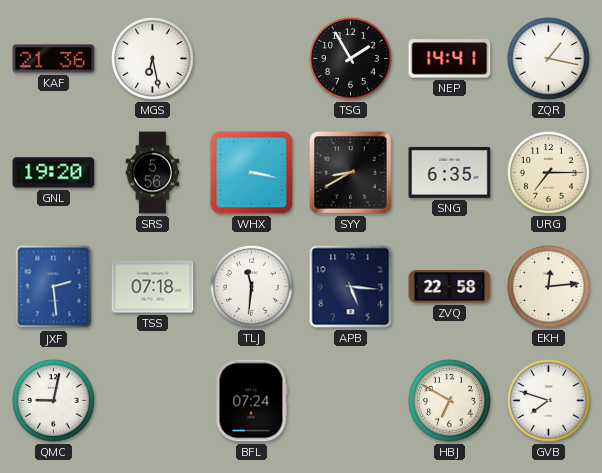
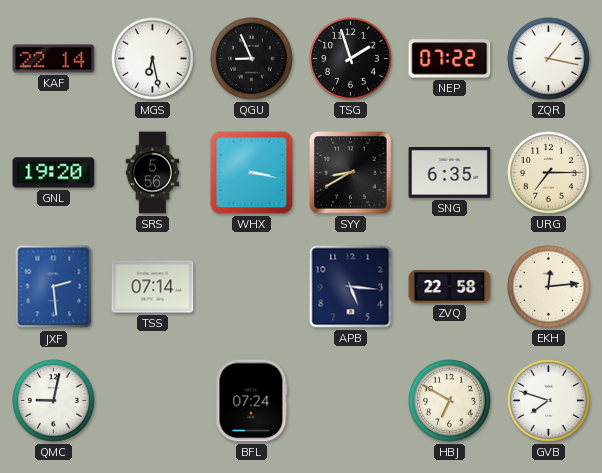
KAF: 21:36 -> 22:14
QGU: none -> 8:56
TSG: 1:55 -> 1:57
NEP: 14:41 -> 07:22
TSS: 07:18 -> 07:14
TLJ: 11:31 -> none
